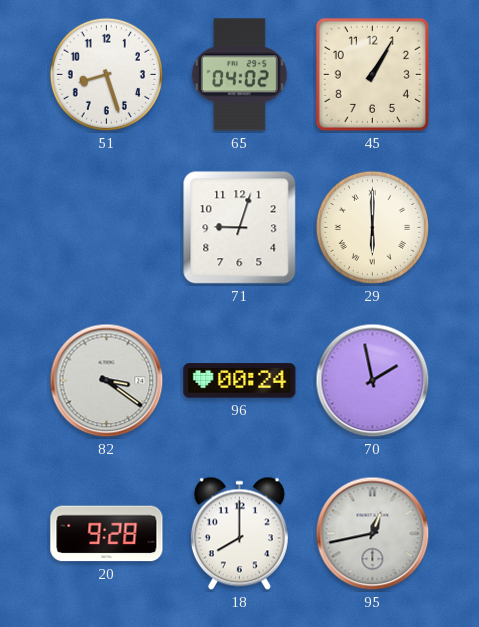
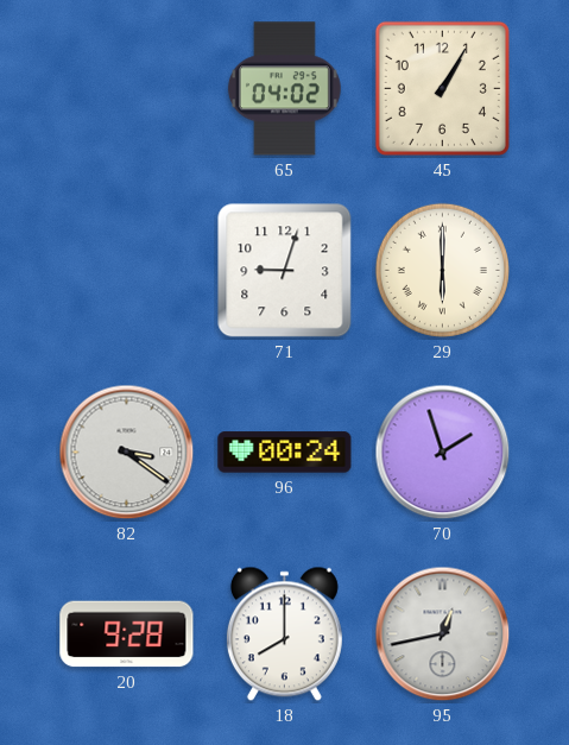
51: 8:27 -> none
70: 1:58 -> 1:57
